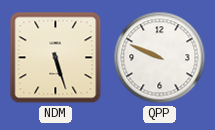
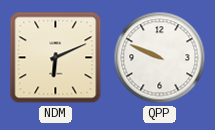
NDM: 5:27 -> 6:11
